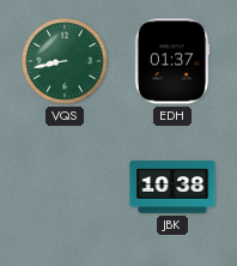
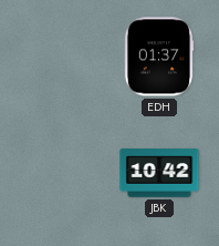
VQS: 8:43 -> none
JBK: 10:38 -> 10:42
